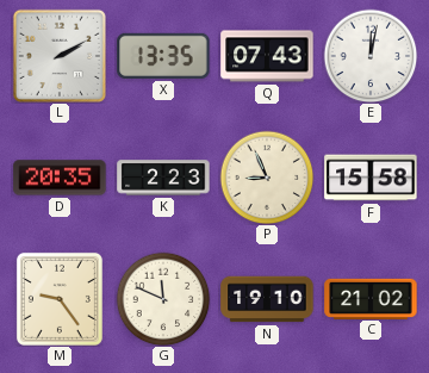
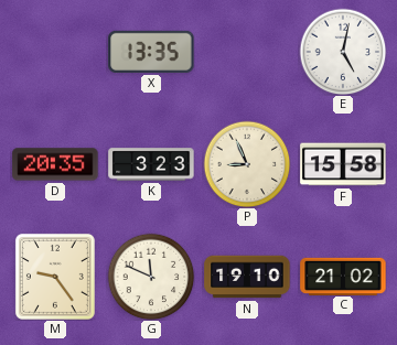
L: 2:10 -> none
Q: 07:43 -> none
E: 12:02 -> 5:02
K: 2:23 -> 3:23
